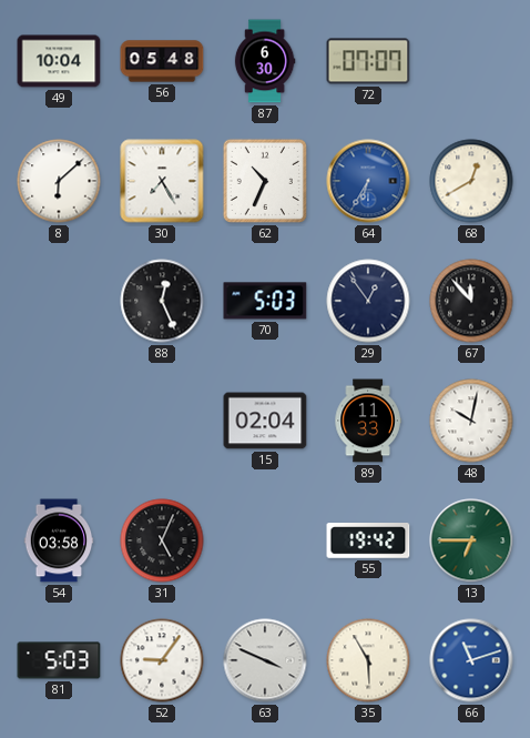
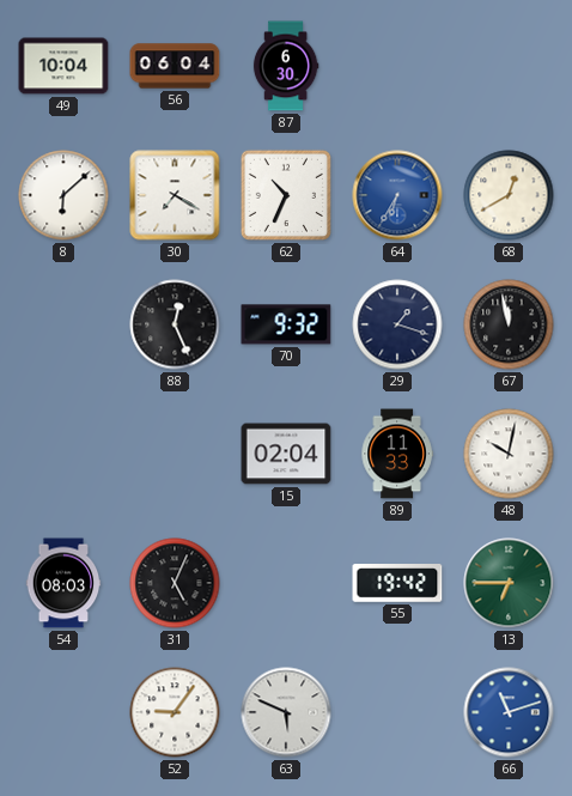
56: 05:48 -> 06:04
72: 07:07 -> none
30: 7:25 -> 7:20
70: 5:03 -> 9:32
29: 12:54 -> 1:18
67: 11:53 -> 11:58
54: 03:58 -> 08:03
81: 5:03 -> none
63: 3:49 -> 5:49
35: 5:55 -> none
